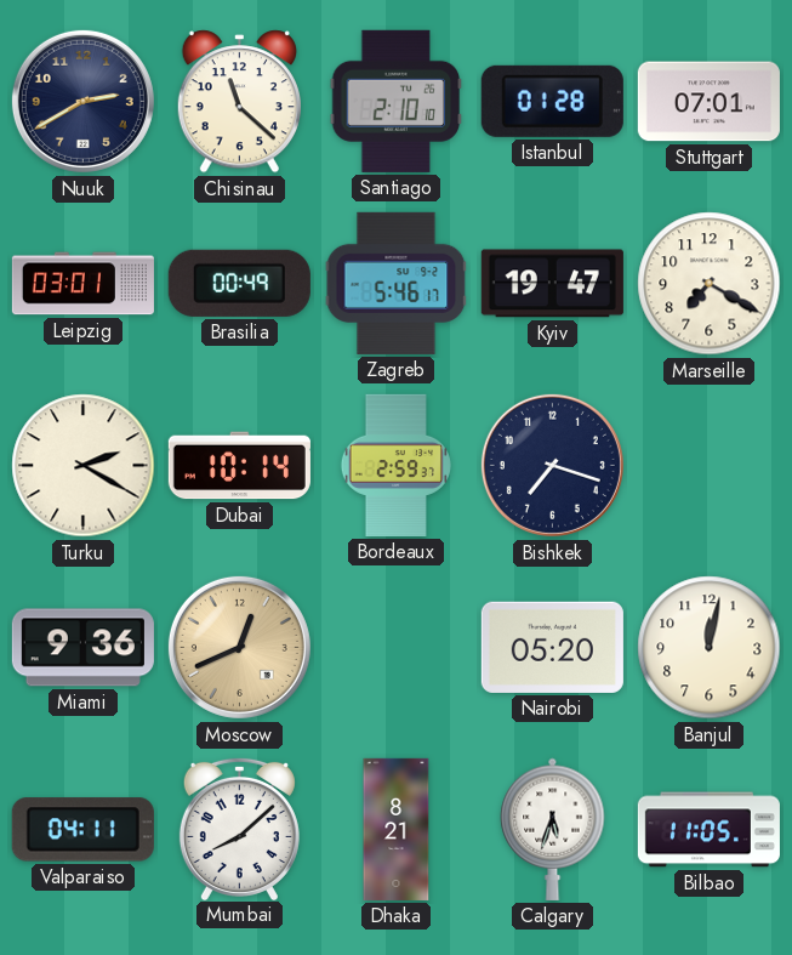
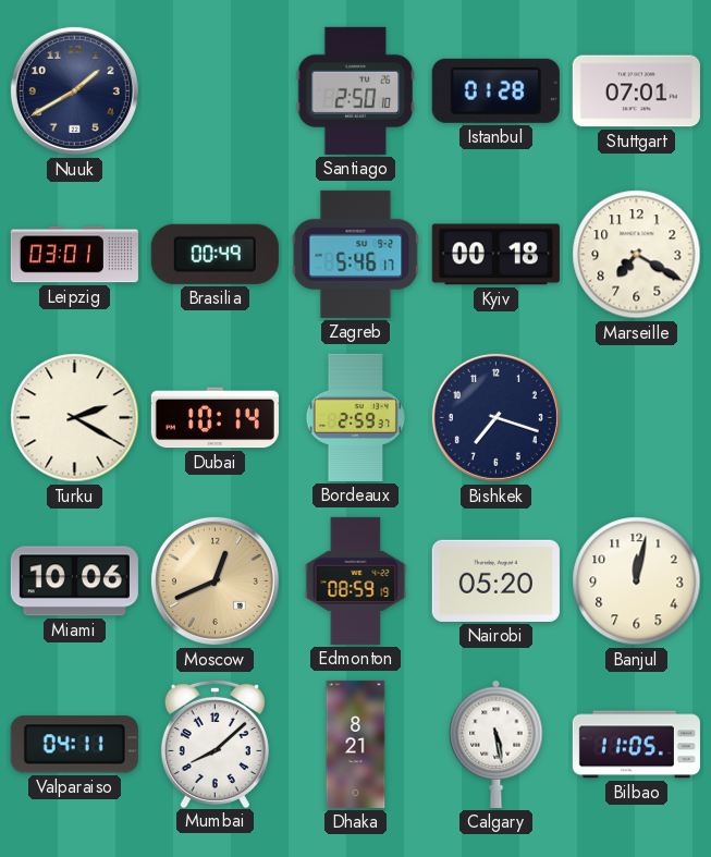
Nuuk: 2:40 -> 1:40
Chisinau: 11:22 -> none
Santiago: 2:10 -> 2:50
Kyiv: 19:47 -> 00:18
Miami: 9:36 -> 10:06
Edmonton: none -> 08:59
Calgary: 5:33 -> 5:28
